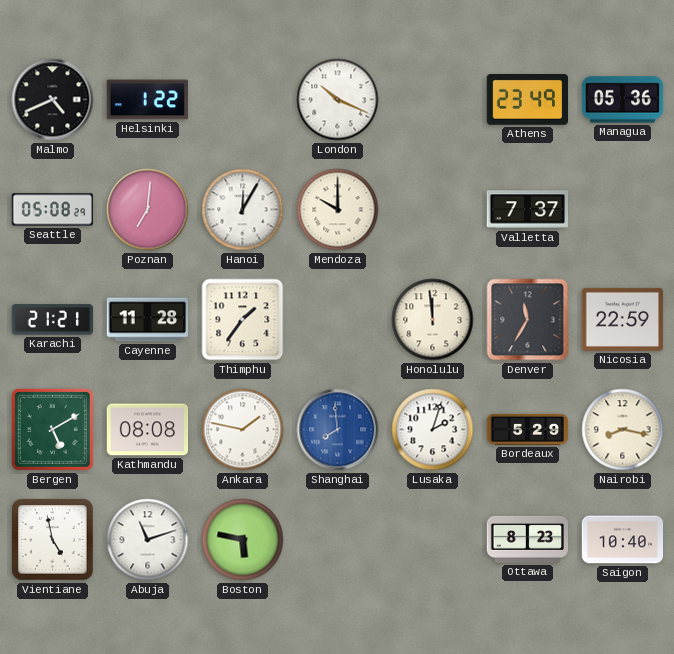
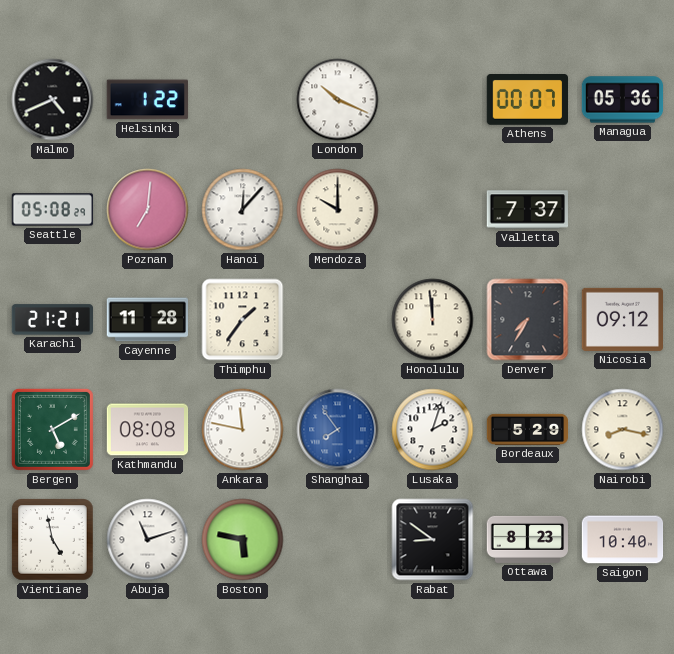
Athens: 23:49 -> 00:07
Hanoi: 12:05 -> 12:07
Denver: 11:35 -> 7:35
Nicosia: 22:59 -> 09:12
Ankara: 1:47 -> 11:47
Shanghai: 7:59 -> 7:54
Rabat: none -> 8:51
